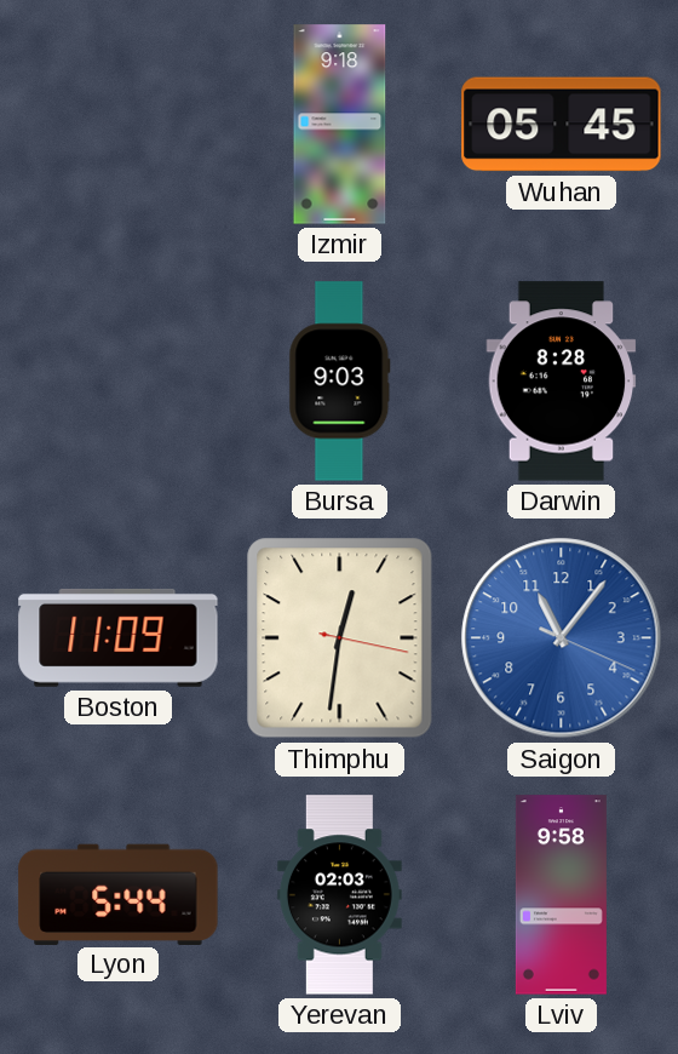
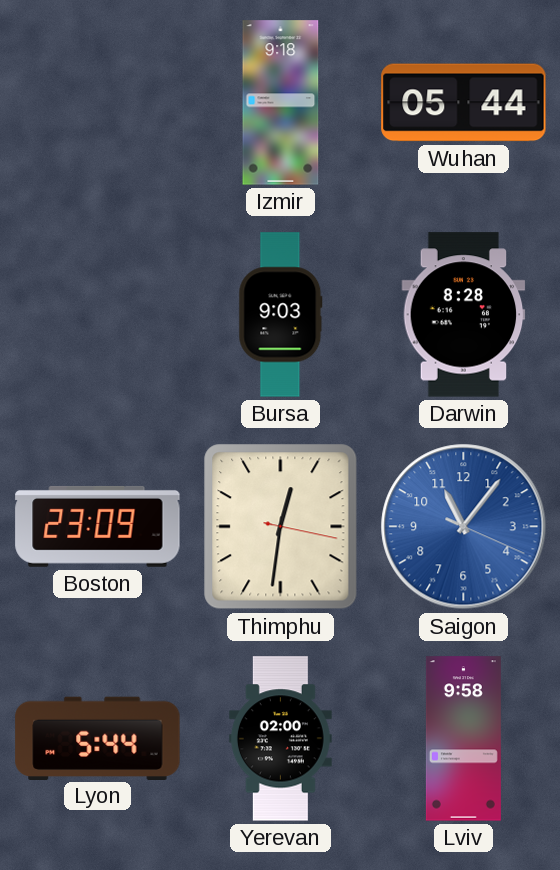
Wuhan: 05:45 -> 05:44
Boston: 11:09 -> 23:09
Yerevan: 02:03 -> 02:00
